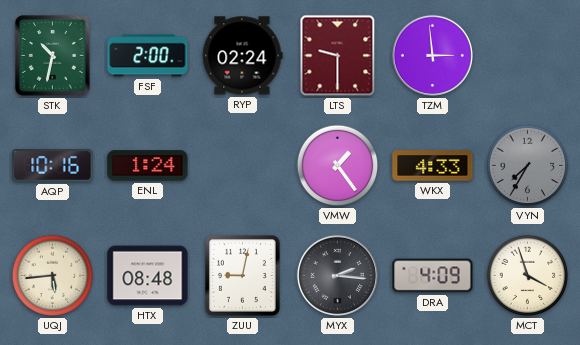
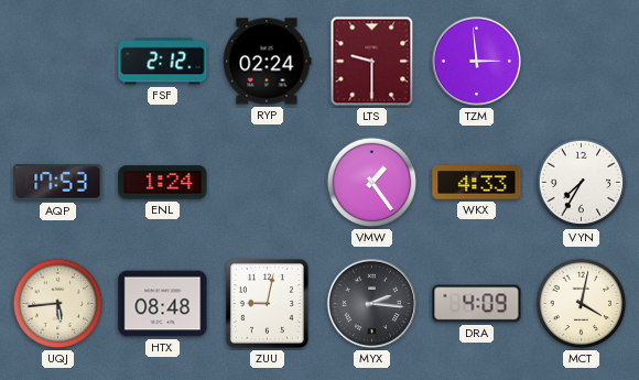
STK: 10:32 -> none
FSF: 2:00 -> 2:12
AQP: 10:16 -> 17:53
VYN dial: grey -> white
MCT: 3:57 -> 4:02
